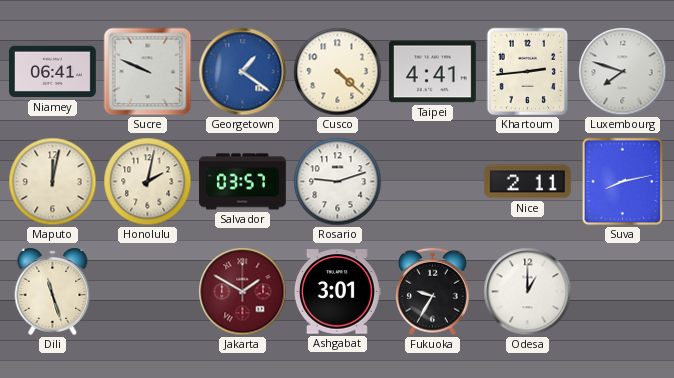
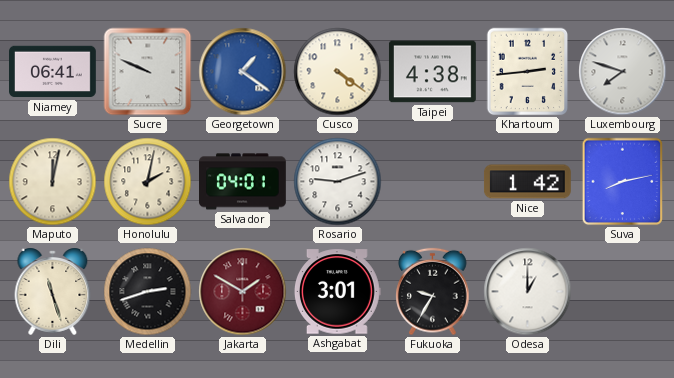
Cusco: 4:22 -> 4:21
Taipei: 4:41 -> 4:38
Salvador: 03:57 -> 04:01
Nice: 2:11 -> 1:42
Medellin: none -> 2:42
